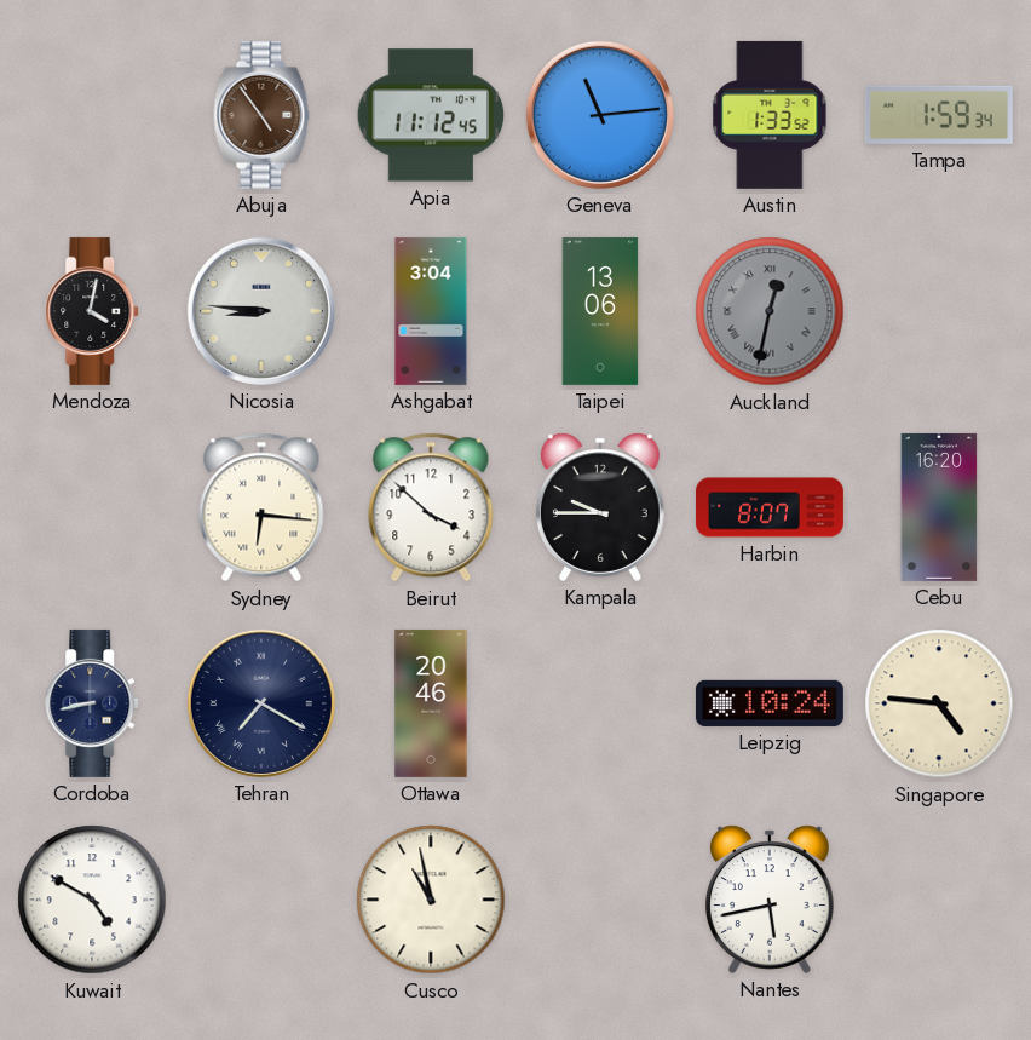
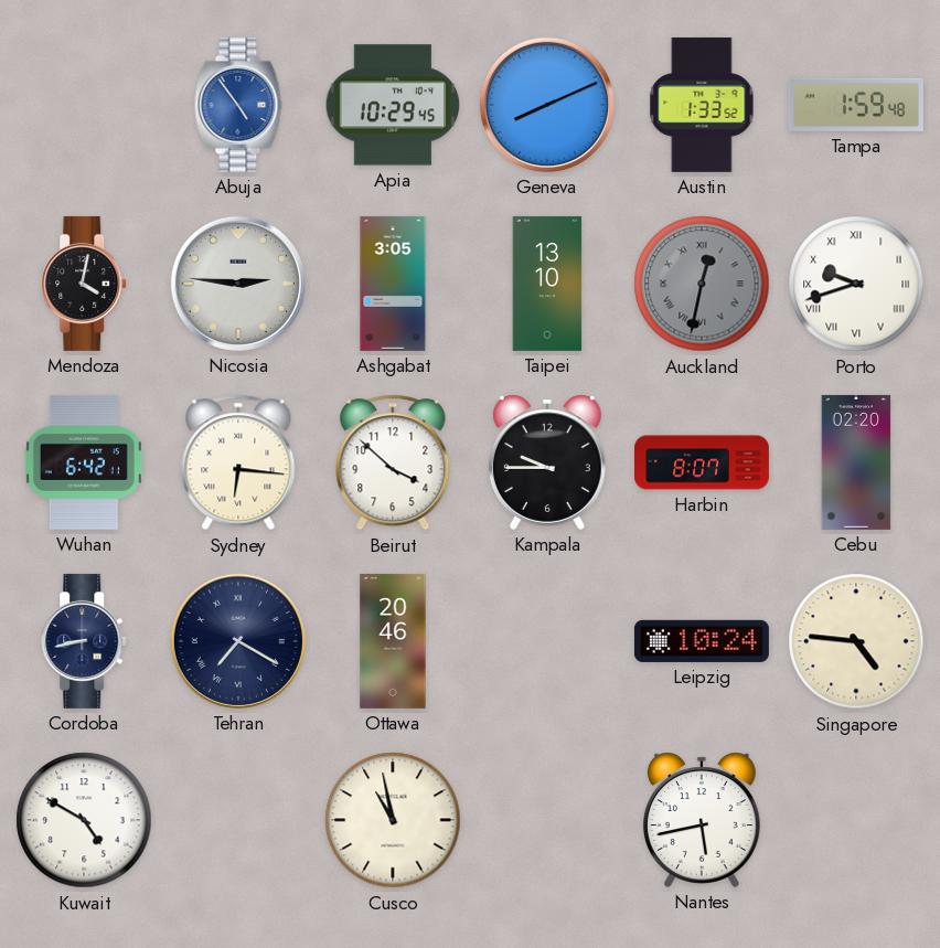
Abuja dial: brown -> blue
Apia: 11:12 -> 10:29
Geneva: 11:14 -> 8:11
Tampa: 1:59:34 -> 1:59:48
Nicosia: 8:46 -> 2:46
Ashgabat: 3:04 -> 3:05
Taipei: 13:06 -> 13:10
Porto: none -> 9:42
Wuhan: none -> 6:42
Cebu: 16:20 -> 02:20
